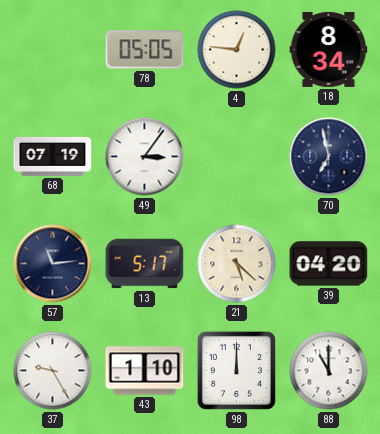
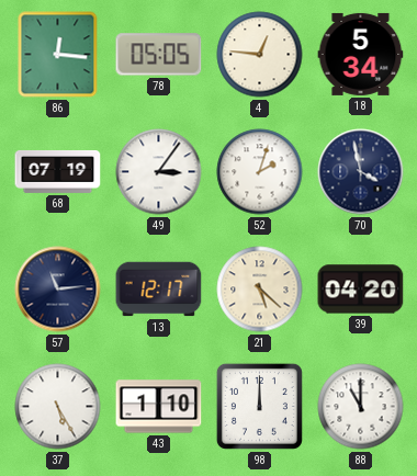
86: none -> 12:16
18: 8:34 -> 5:34
52: none -> 2:03
70: 6:58 -> 3:58
13: 5:17 -> 12:17
37: 9:25 -> 5:25
